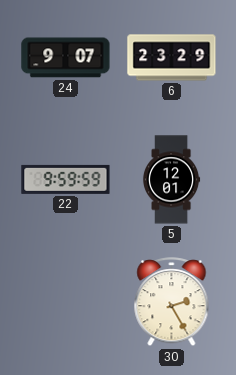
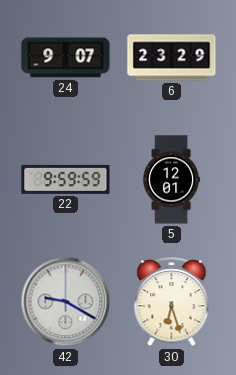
42: none -> 9:20
30: 2:25 -> 6:27
